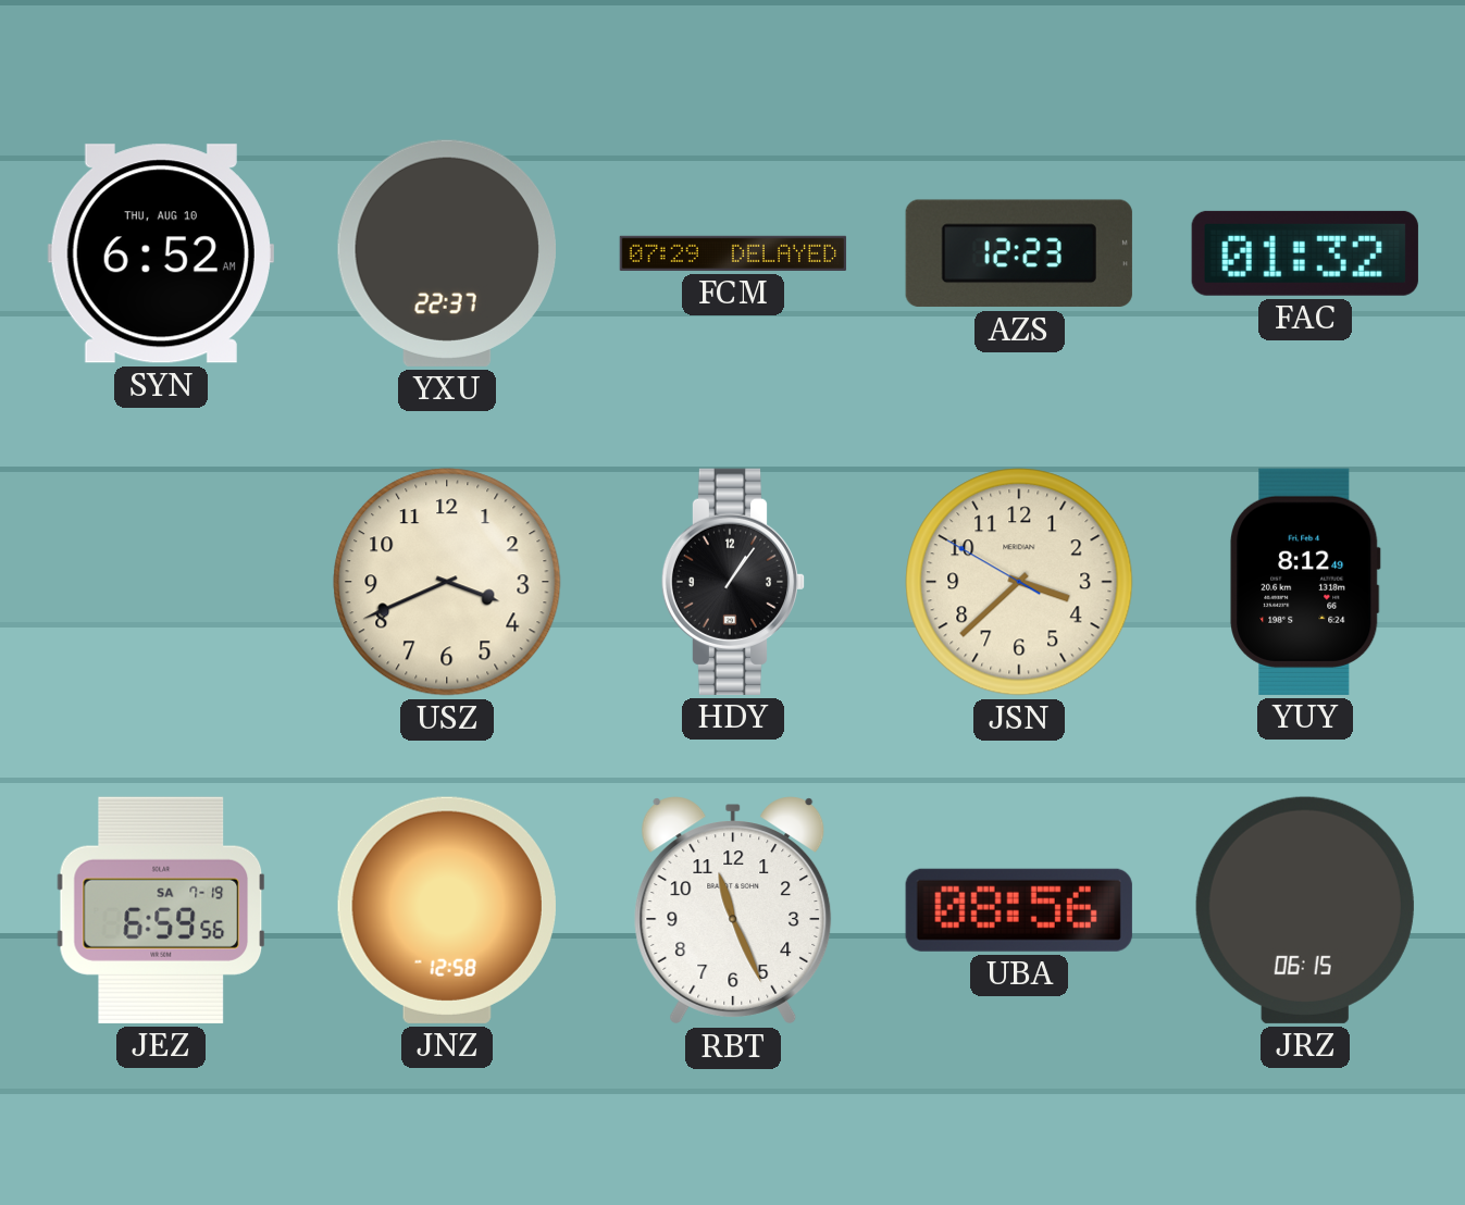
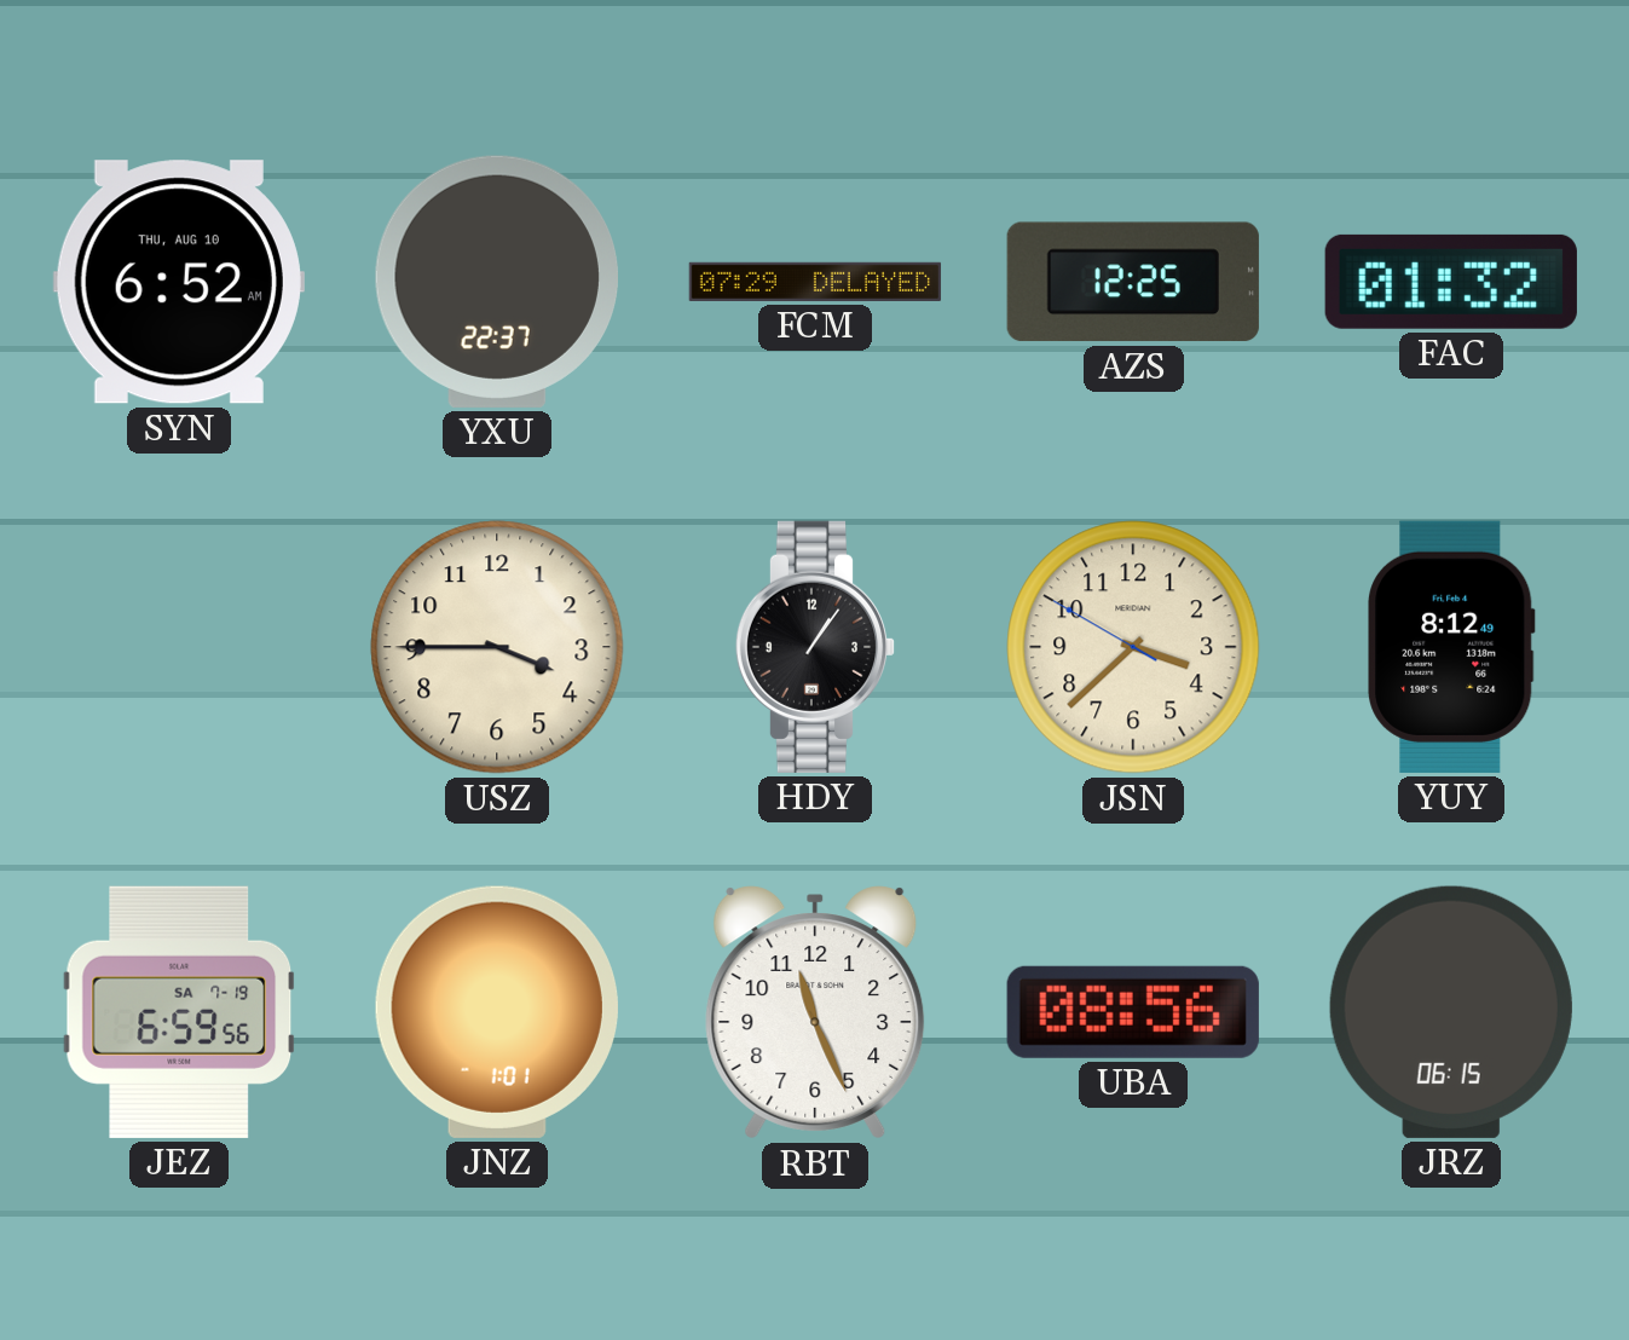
AZS: 12:23 -> 12:25
USZ: 3:41 -> 3:45
JNZ: 12:58 -> 1:01
